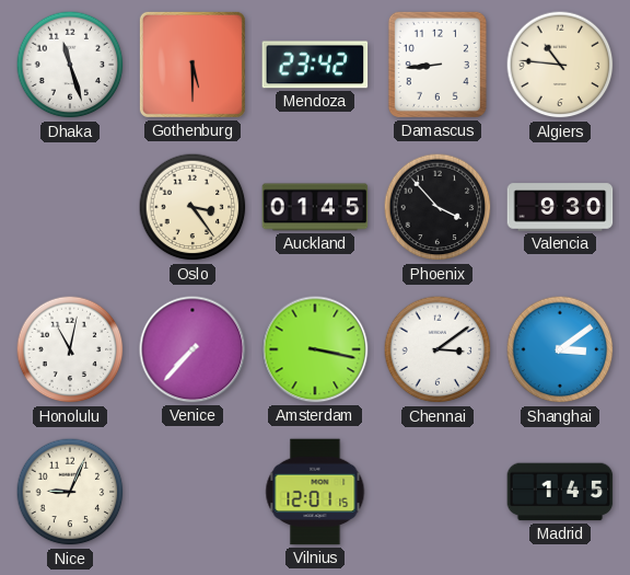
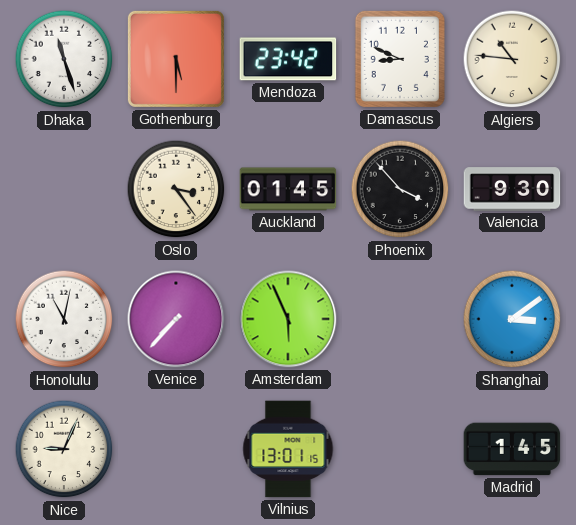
Damascus: 8:44 -> 8:49
Amsterdam: 3:17 -> 5:56
Chennai: 3:09 -> none
Vilnius: 12:01 -> 13:01
